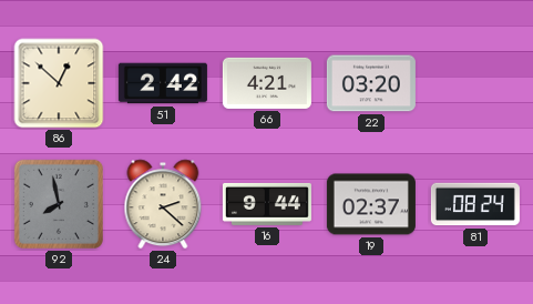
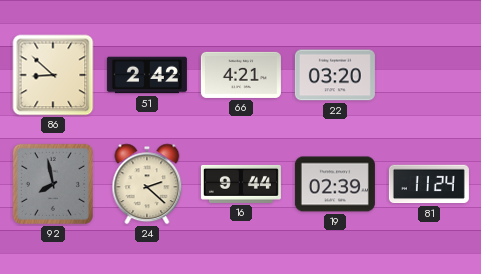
86: 12:52 -> 8:52
19: 02:37 -> 02:39
81: 08:24 -> 11:24
